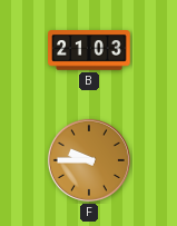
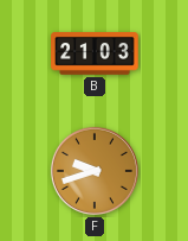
F: 9:45 -> 9:42
